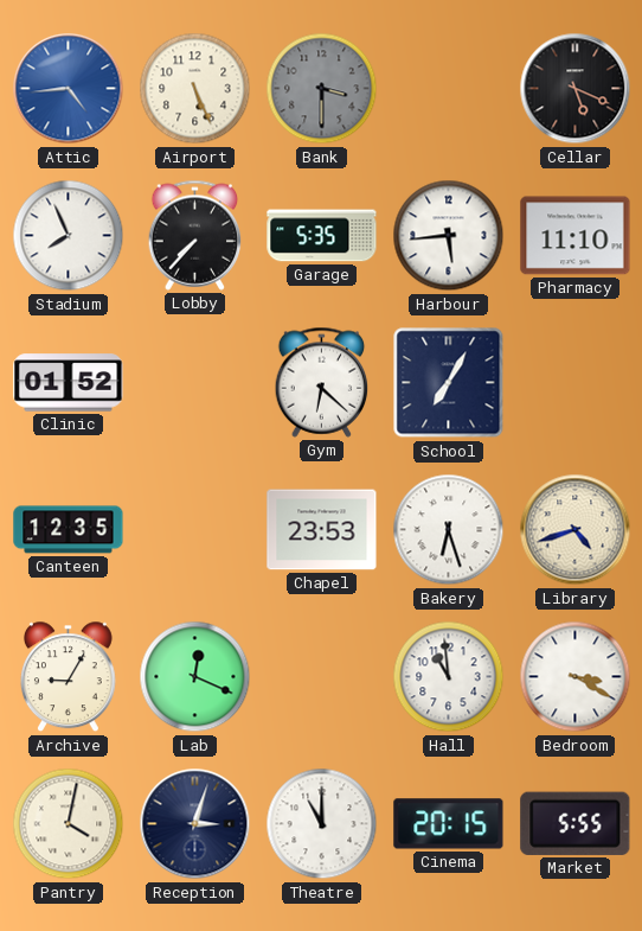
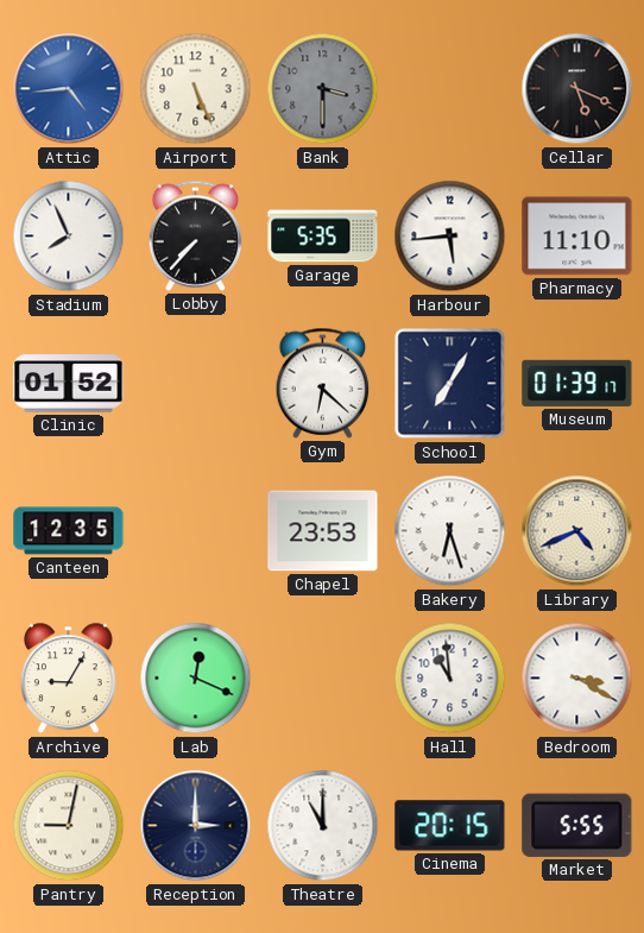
Museum: none -> 01:39
Library: 4:42 -> 4:41
Pantry: 4:02 -> 9:02
Reception: 3:03 -> 3:00
